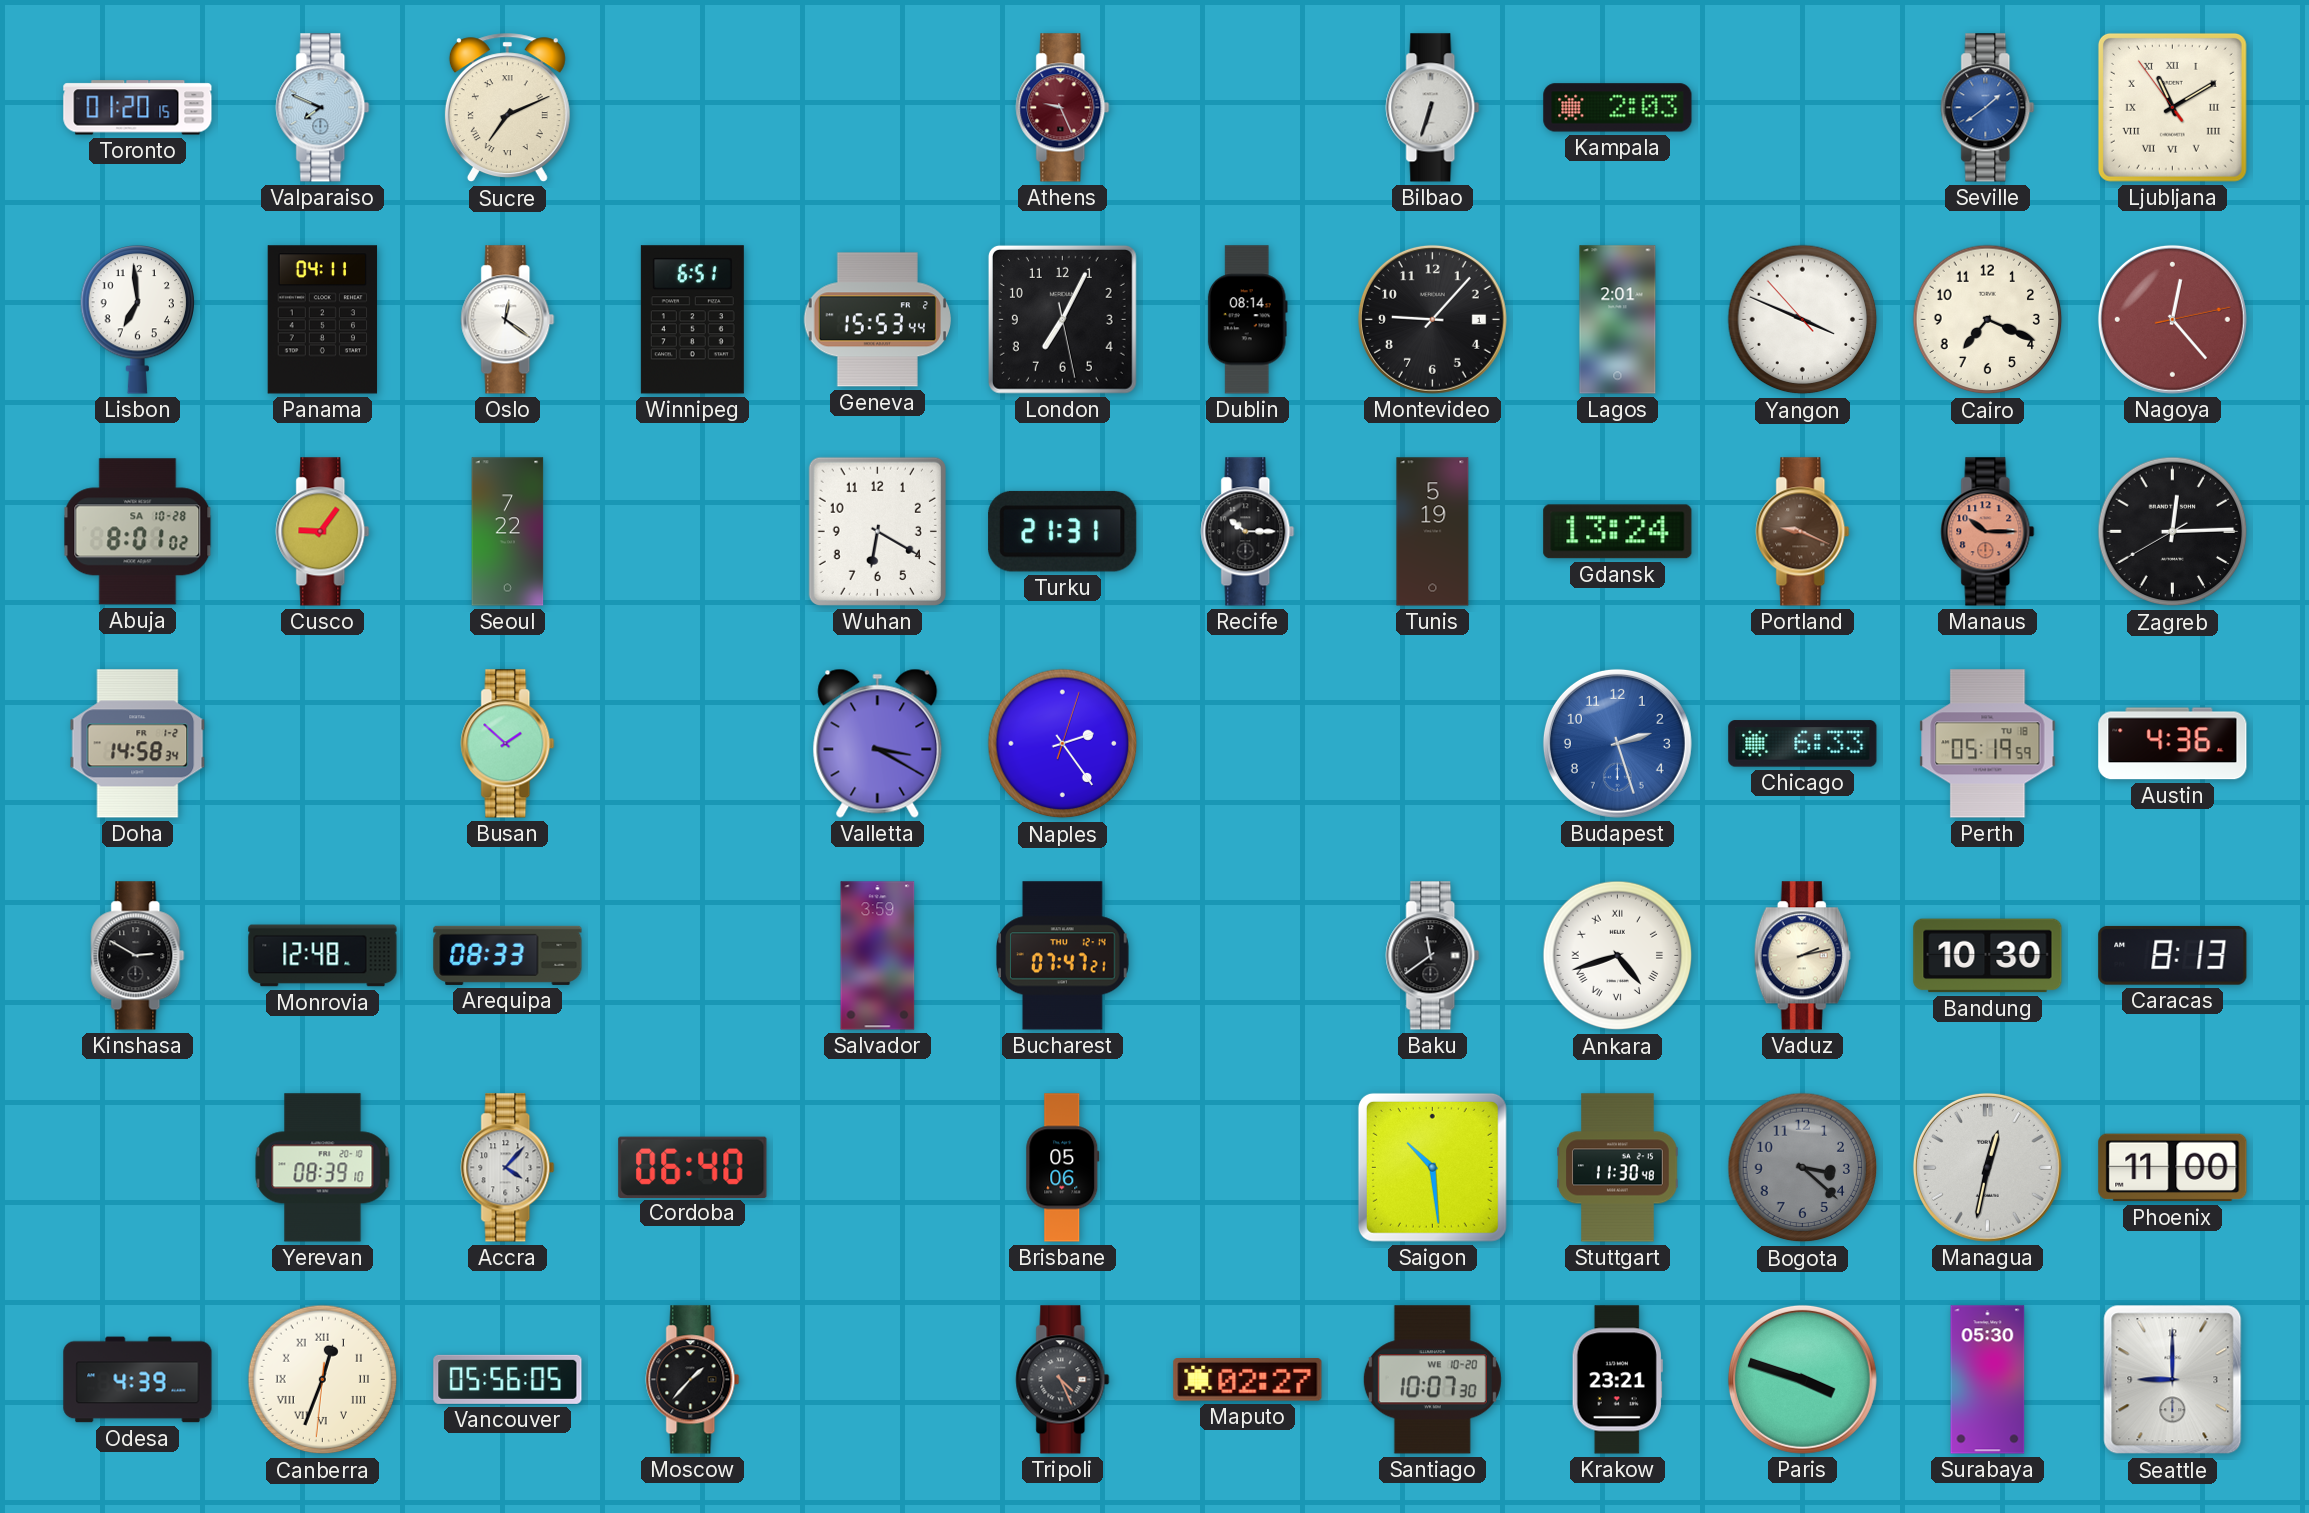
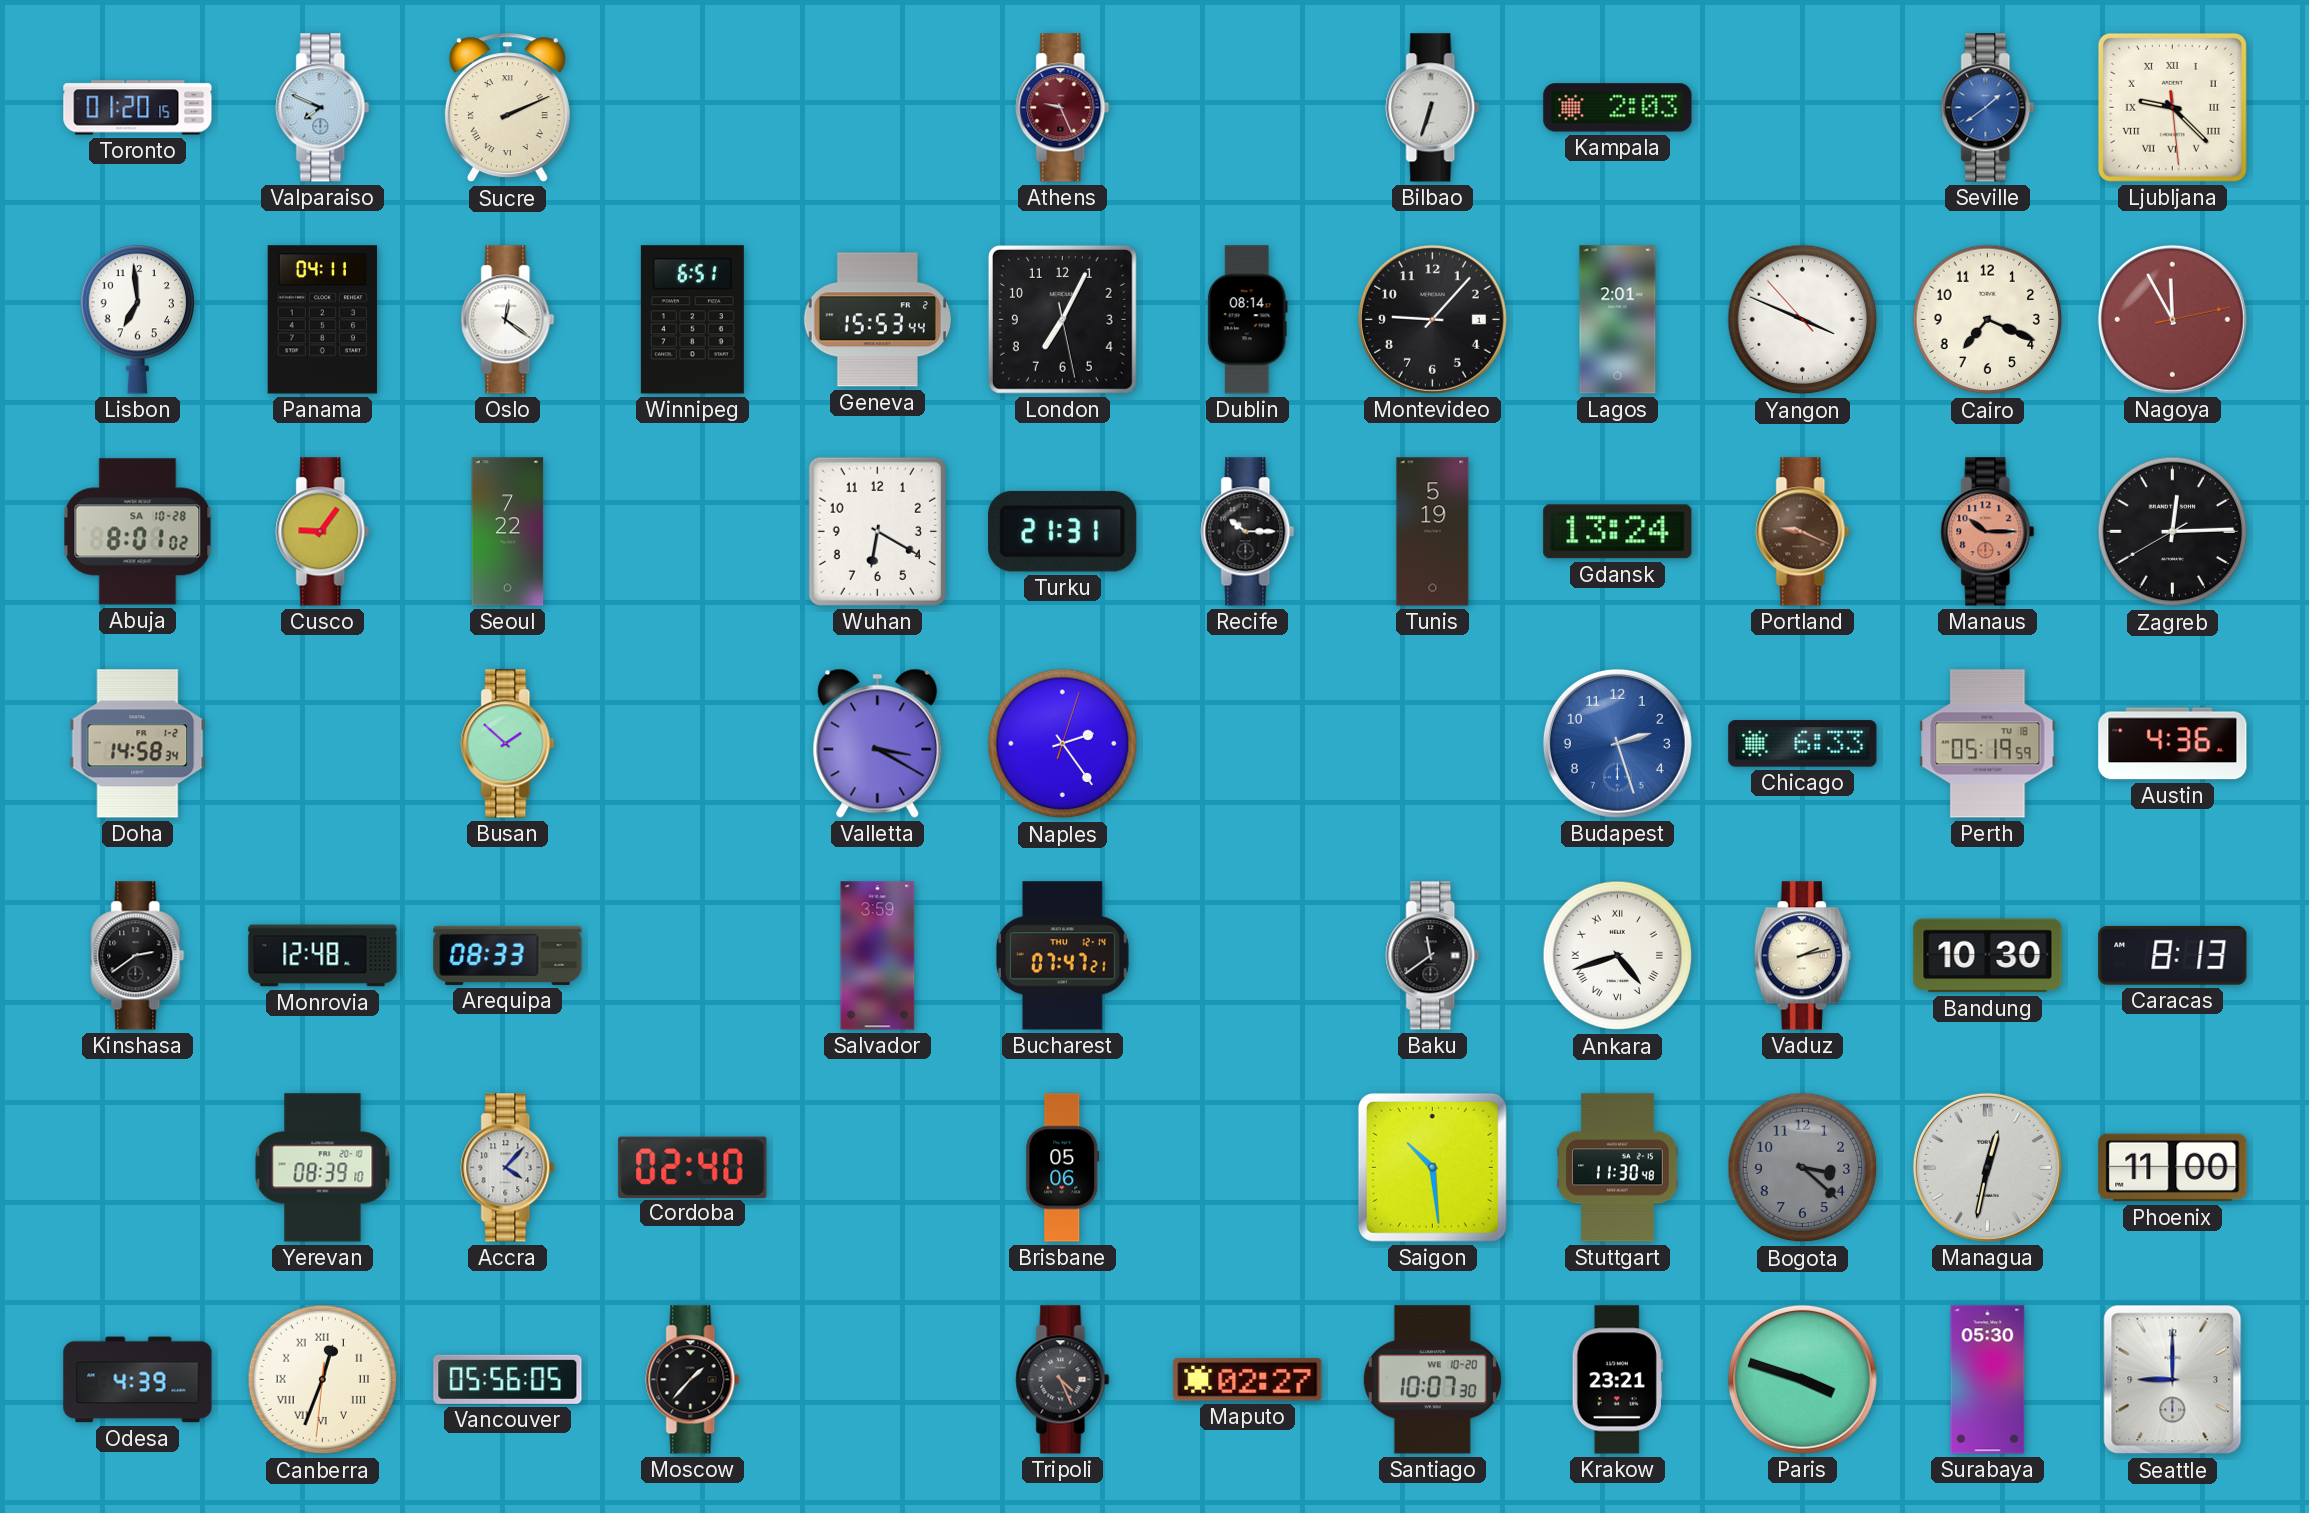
Sucre: 7:11 -> 2:11
Ljubljana: 11:09 -> 9:22
Nagoya: 12:23 -> 11:55
Kinshasa: 2:50 -> 2:39
Cordoba: 06:40 -> 02:40
